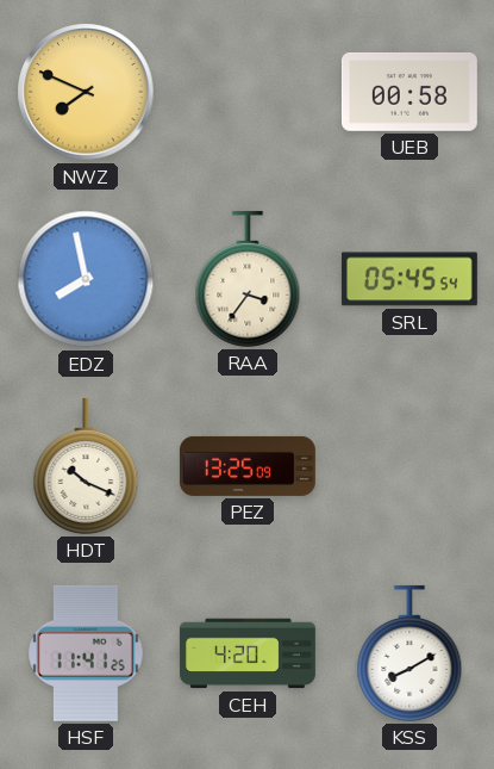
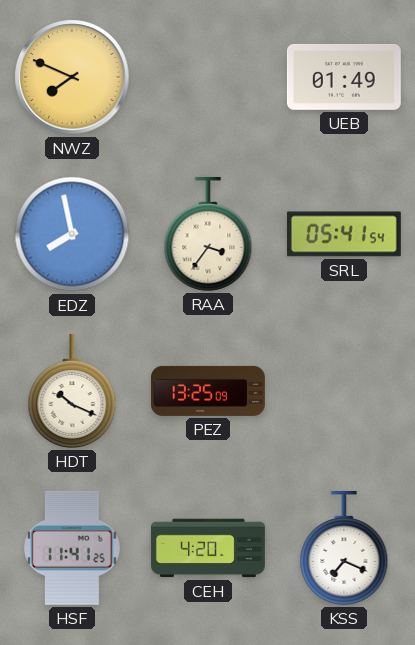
UEB: 00:58 -> 01:49
SRL: 05:45 -> 05:41
KSS: 8:10 -> 7:19
